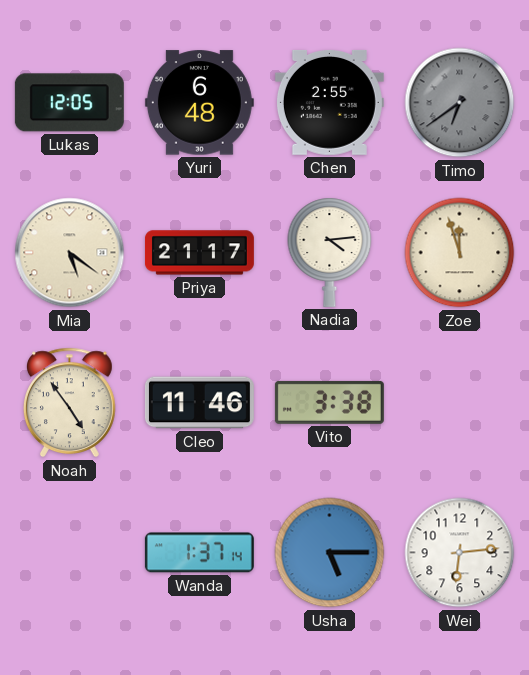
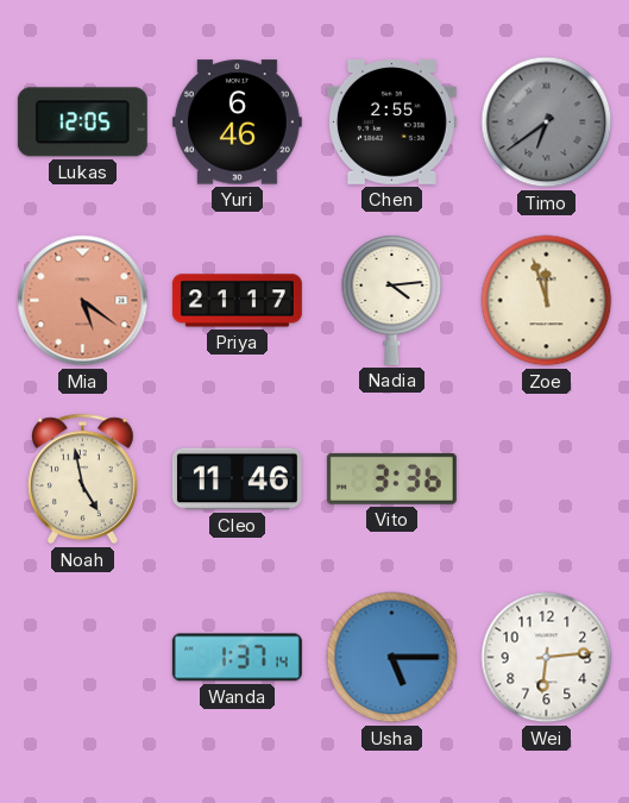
Yuri: 6:48 -> 6:46
Mia dial: cream -> salmon
Noah: 4:54 -> 4:58
Vito: 3:38 -> 3:36
